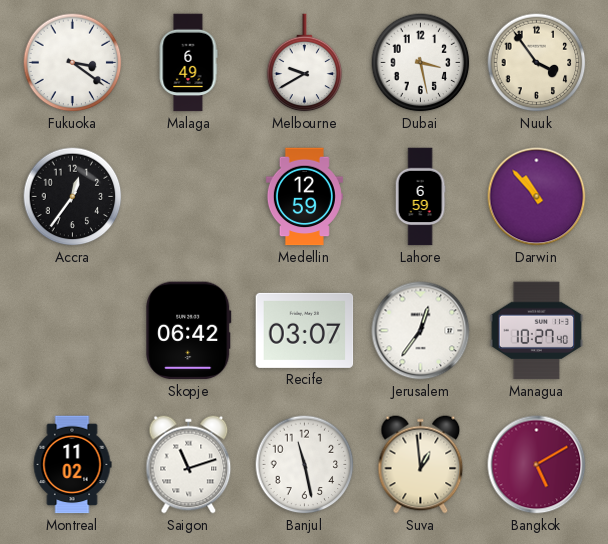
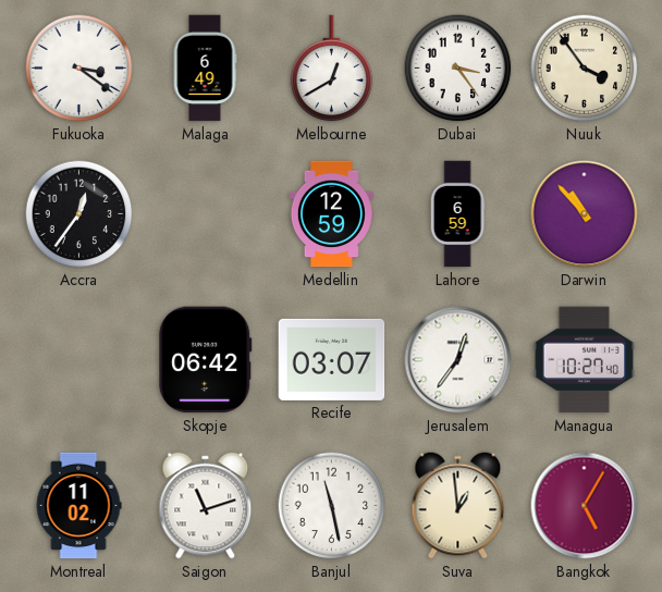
Melbourne: 9:40 -> 12:40
Dubai: 3:28 -> 3:24
Bangkok: 5:10 -> 5:05
